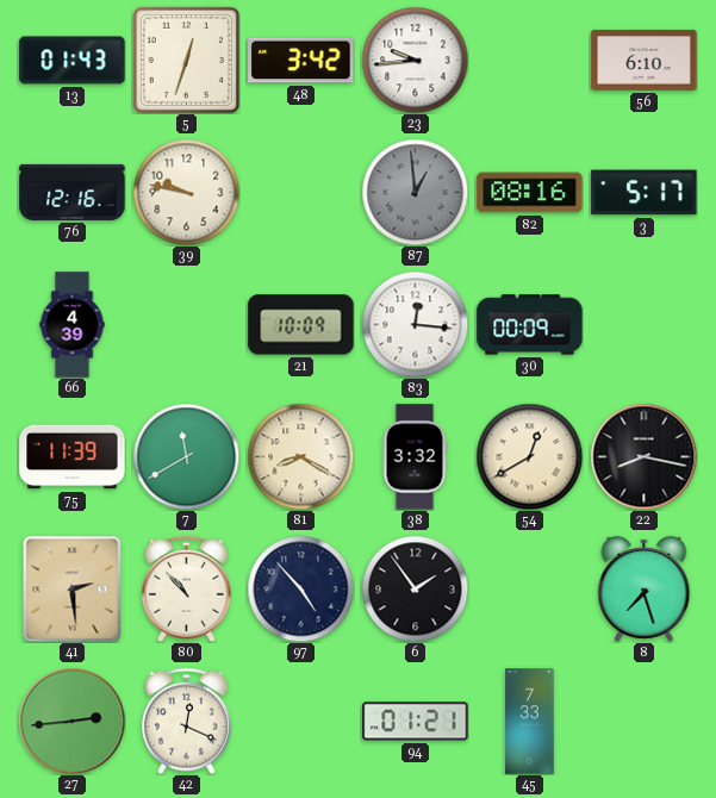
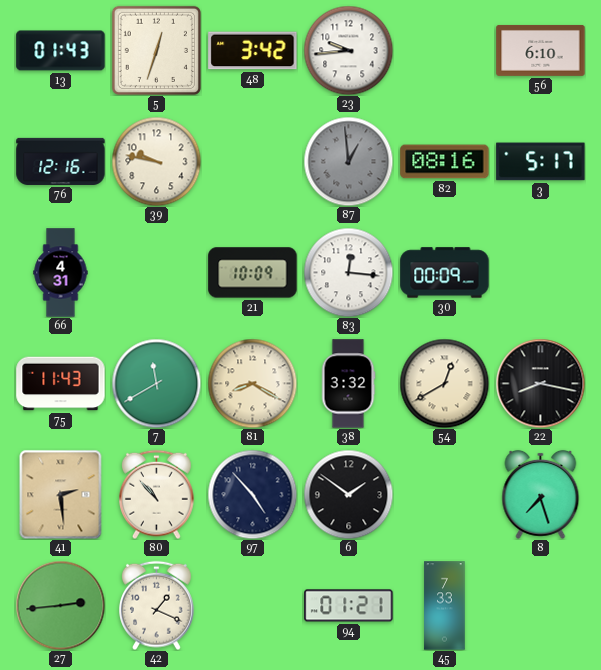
66: 4:39 -> 4:31
75: 11:39 -> 11:43
6: 1:54 -> 1:51
42: 12:19 -> 1:19
